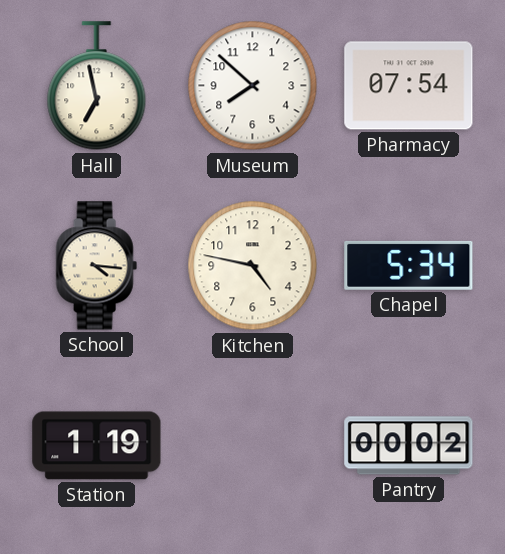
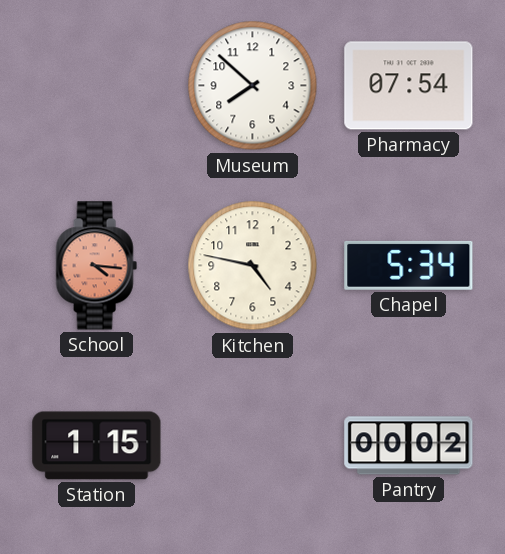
Hall: 6:58 -> none
School dial: cream -> salmon
Station: 1:19 -> 1:15
